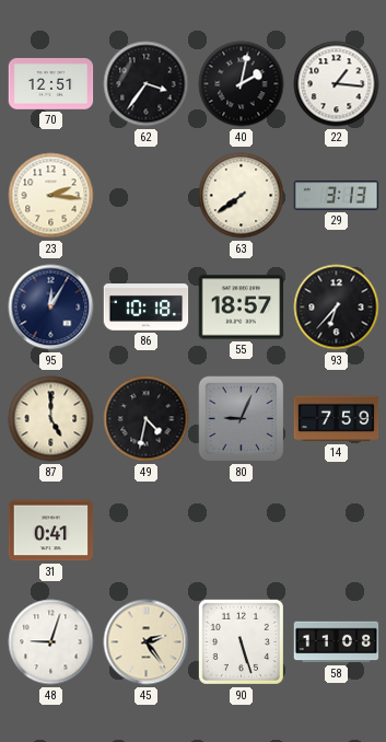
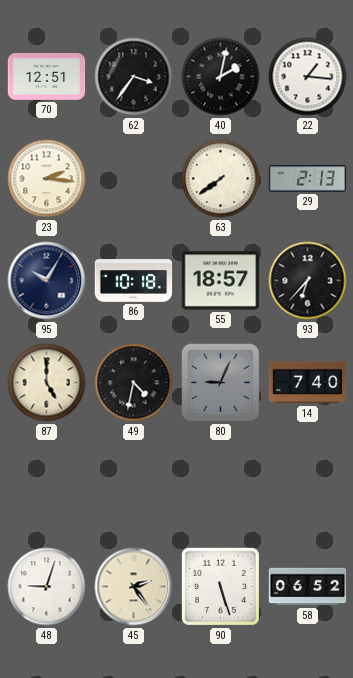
29: 3:13 -> 2:13
95: 12:05 -> 10:05
14: 7:59 -> 7:40
31: 0:41 -> none
58: 11:08 -> 06:52
